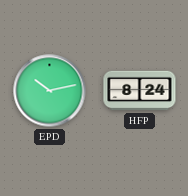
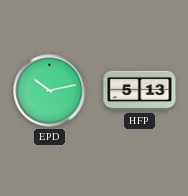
HFP: 8:24 -> 5:13
